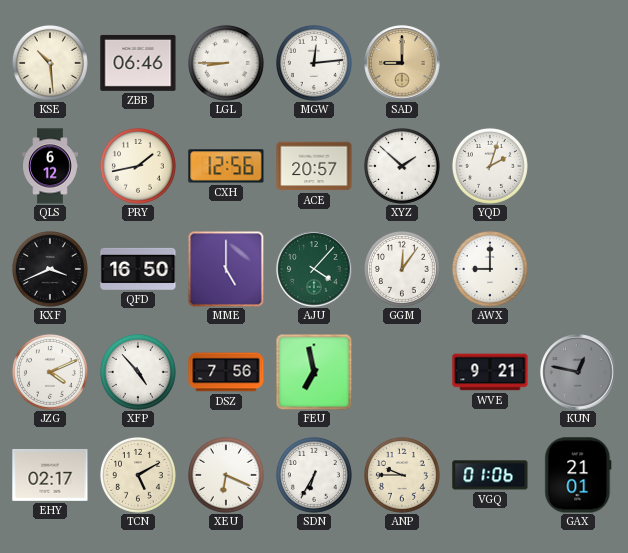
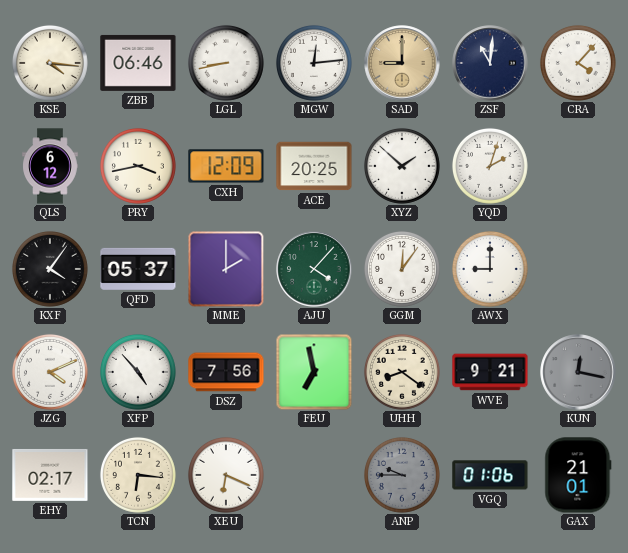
KSE: 10:29 -> 4:16
LGL: 8:45 -> 8:43
ZSF: none -> 11:01
CRA: none -> 4:07
PRY: 1:43 -> 3:43
CXH: 12:56 -> 12:09
ACE: 20:57 -> 20:25
KXF: 3:41 -> 4:06
QFD: 16:50 -> 05:37
MME: 5:00 -> 2:00
UHH: none -> 8:21
KUN: 12:47 -> 12:17
TCN: 5:10 -> 6:16
SDN: 6:35 -> none
ANP dial: cream -> grey
